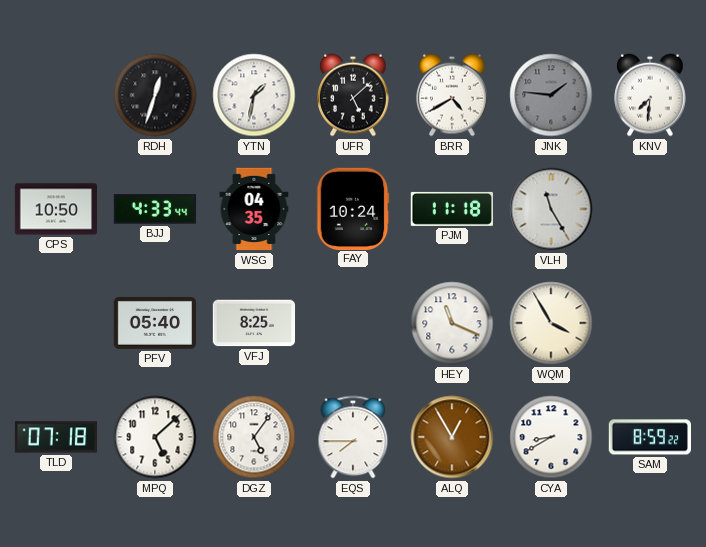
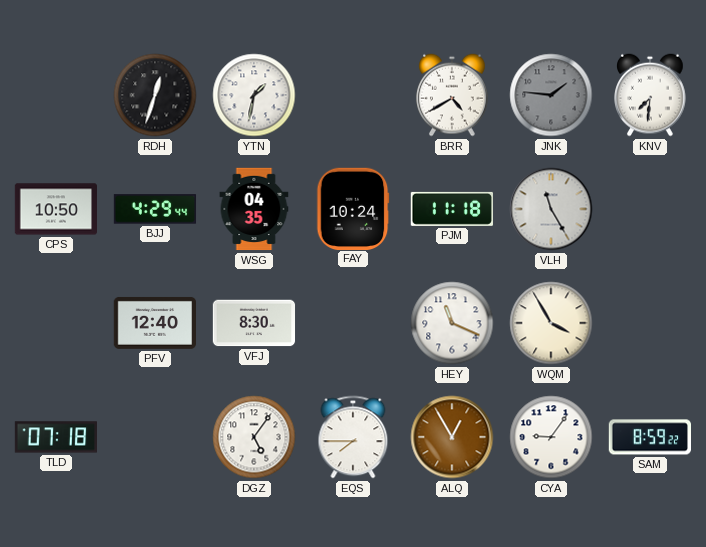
UFR: 5:08 -> none
BJJ: 4:33 -> 4:29
PFV: 05:40 -> 12:40
VFJ: 8:25 -> 8:30
MPQ: 5:08 -> none
CYA: 8:40 -> 9:06
